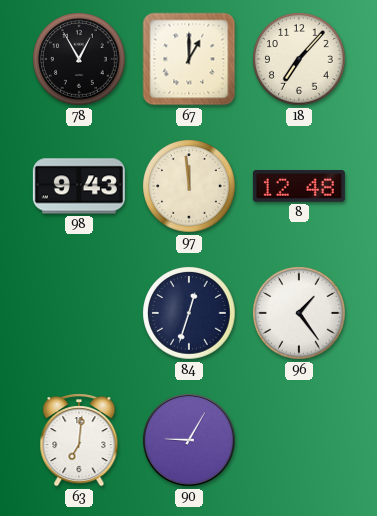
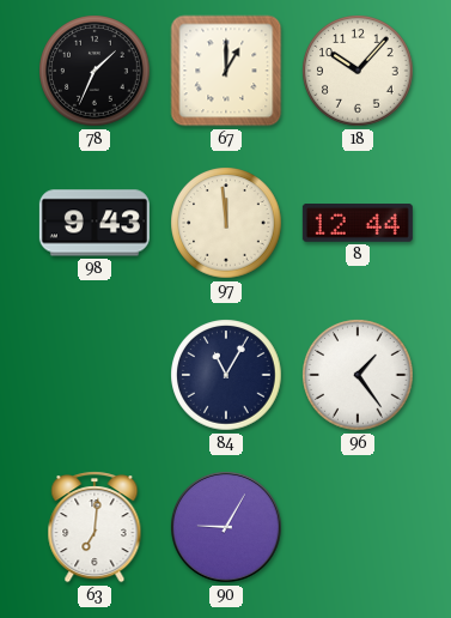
78: 12:55 -> 1:34
18: 7:07 -> 10:07
8: 12:48 -> 12:44
84: 12:33 -> 11:05
